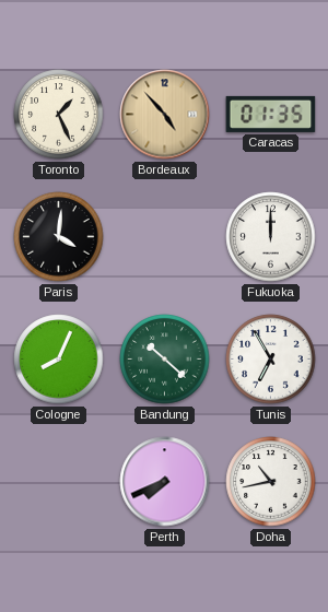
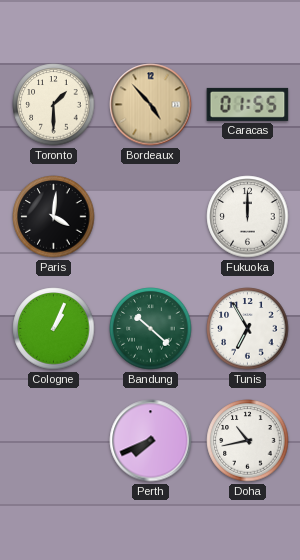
Toronto: 1:26 -> 1:30
Caracas: 01:35 -> 01:55
Cologne: 8:04 -> 1:04
